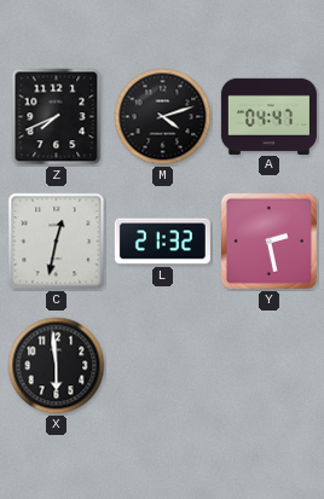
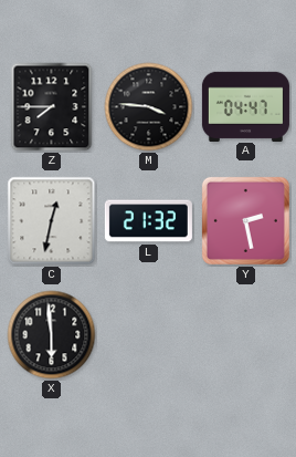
Z: 7:41 -> 7:45
M: 4:12 -> 3:46
